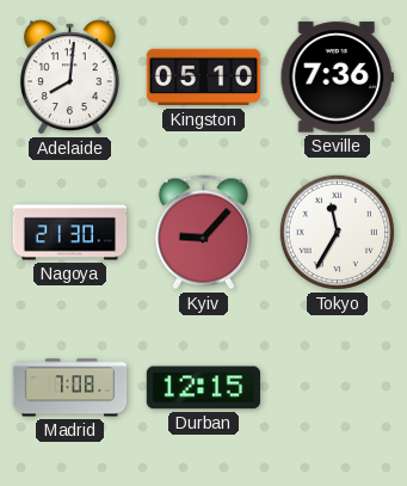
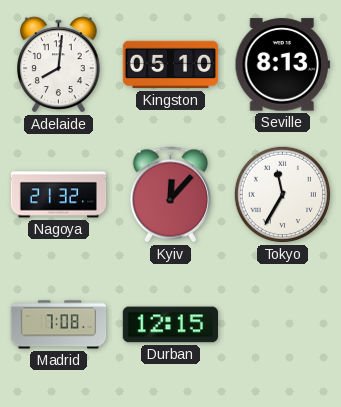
Seville: 7:36 -> 8:13
Nagoya: 21:30 -> 21:32
Kyiv: 9:07 -> 12:07
